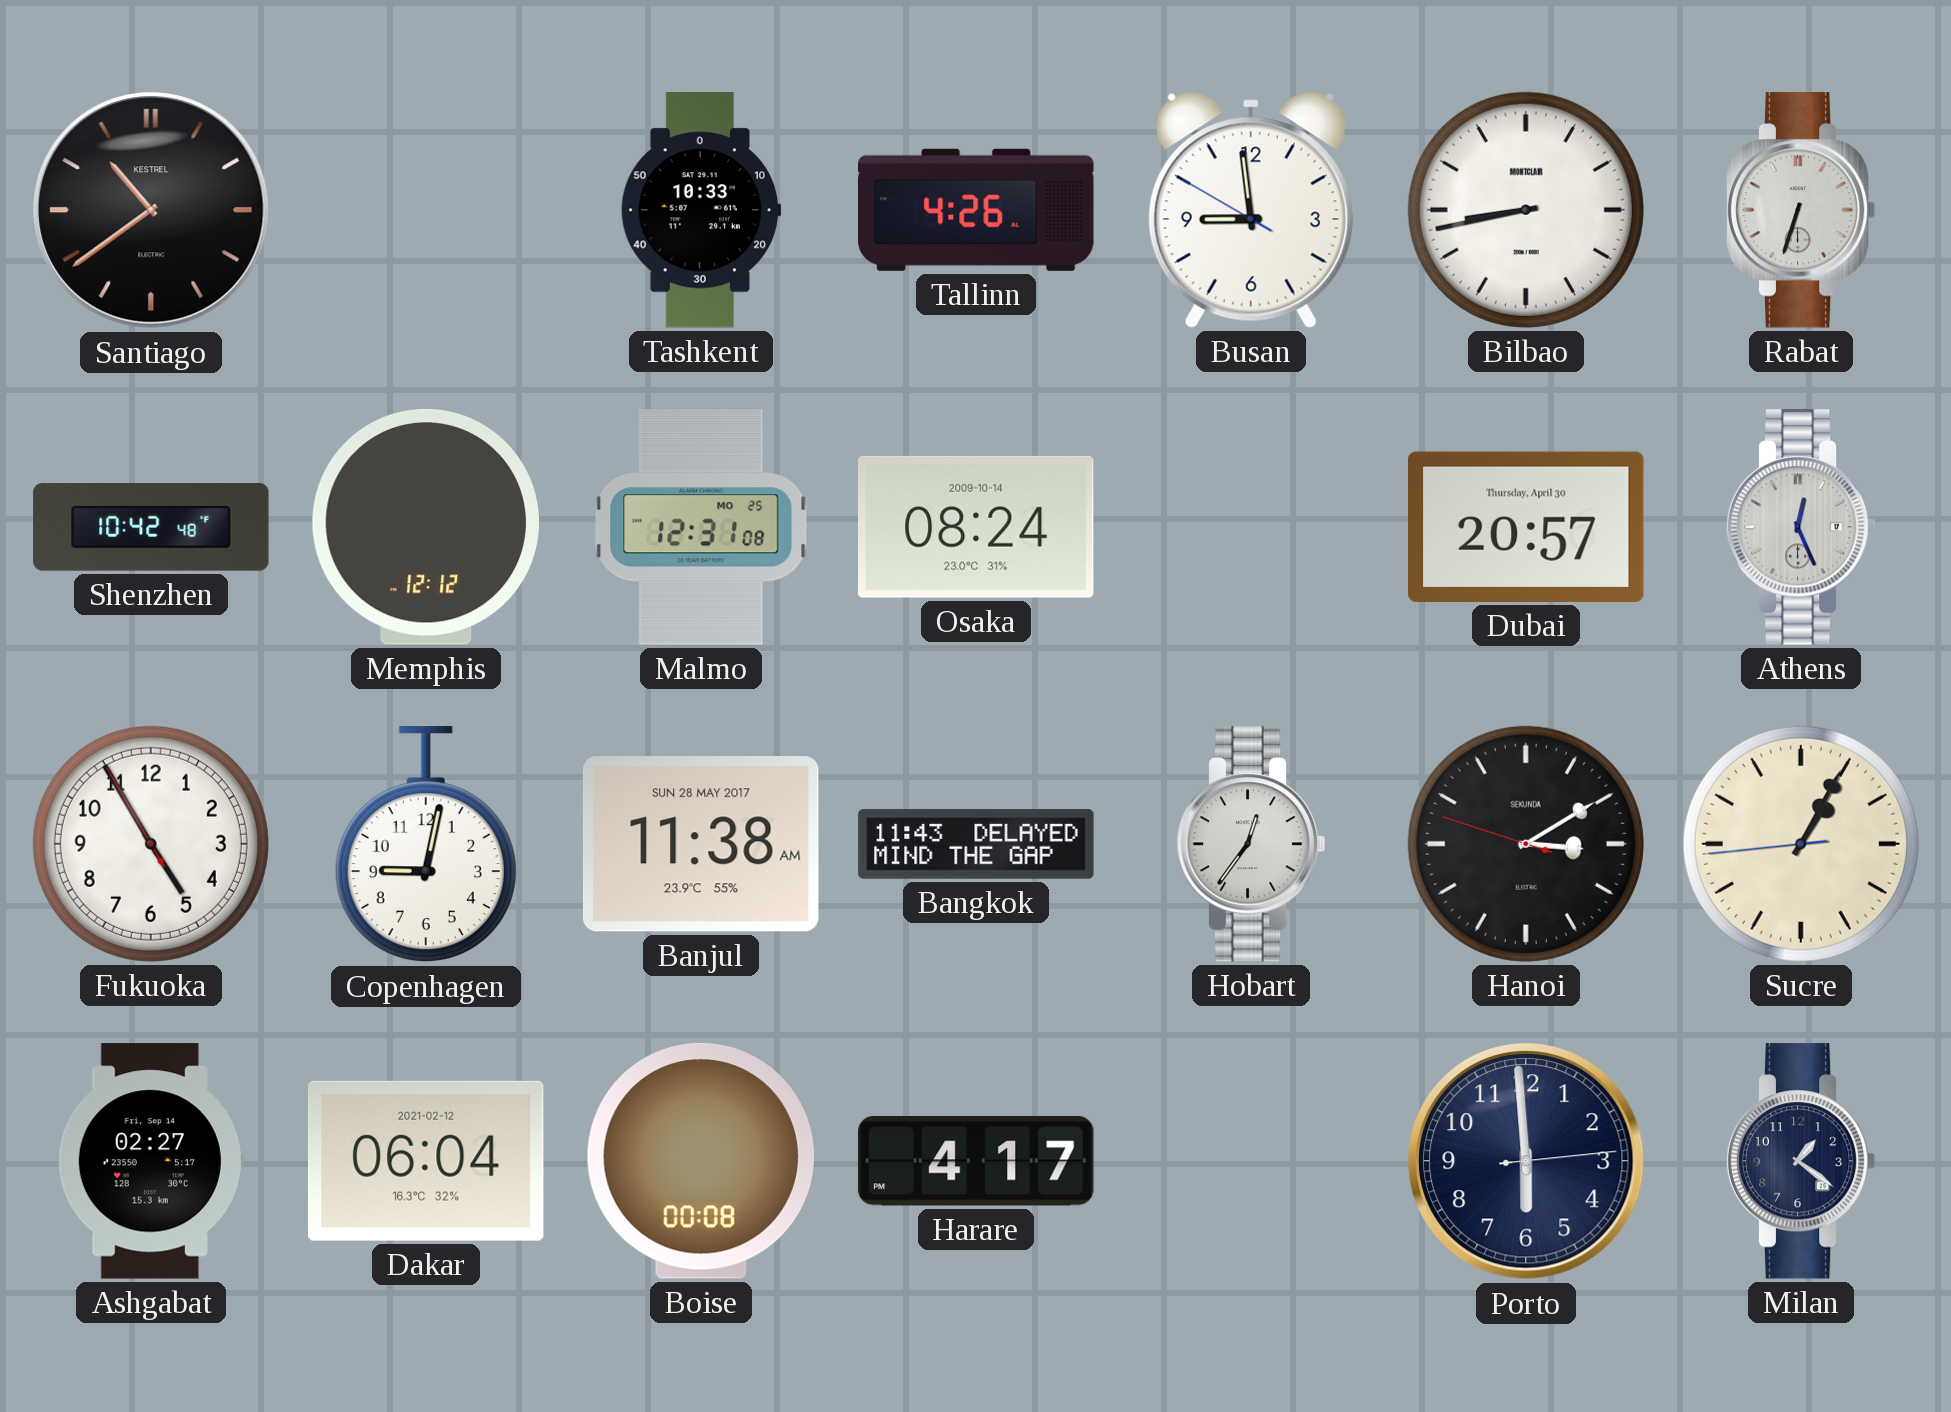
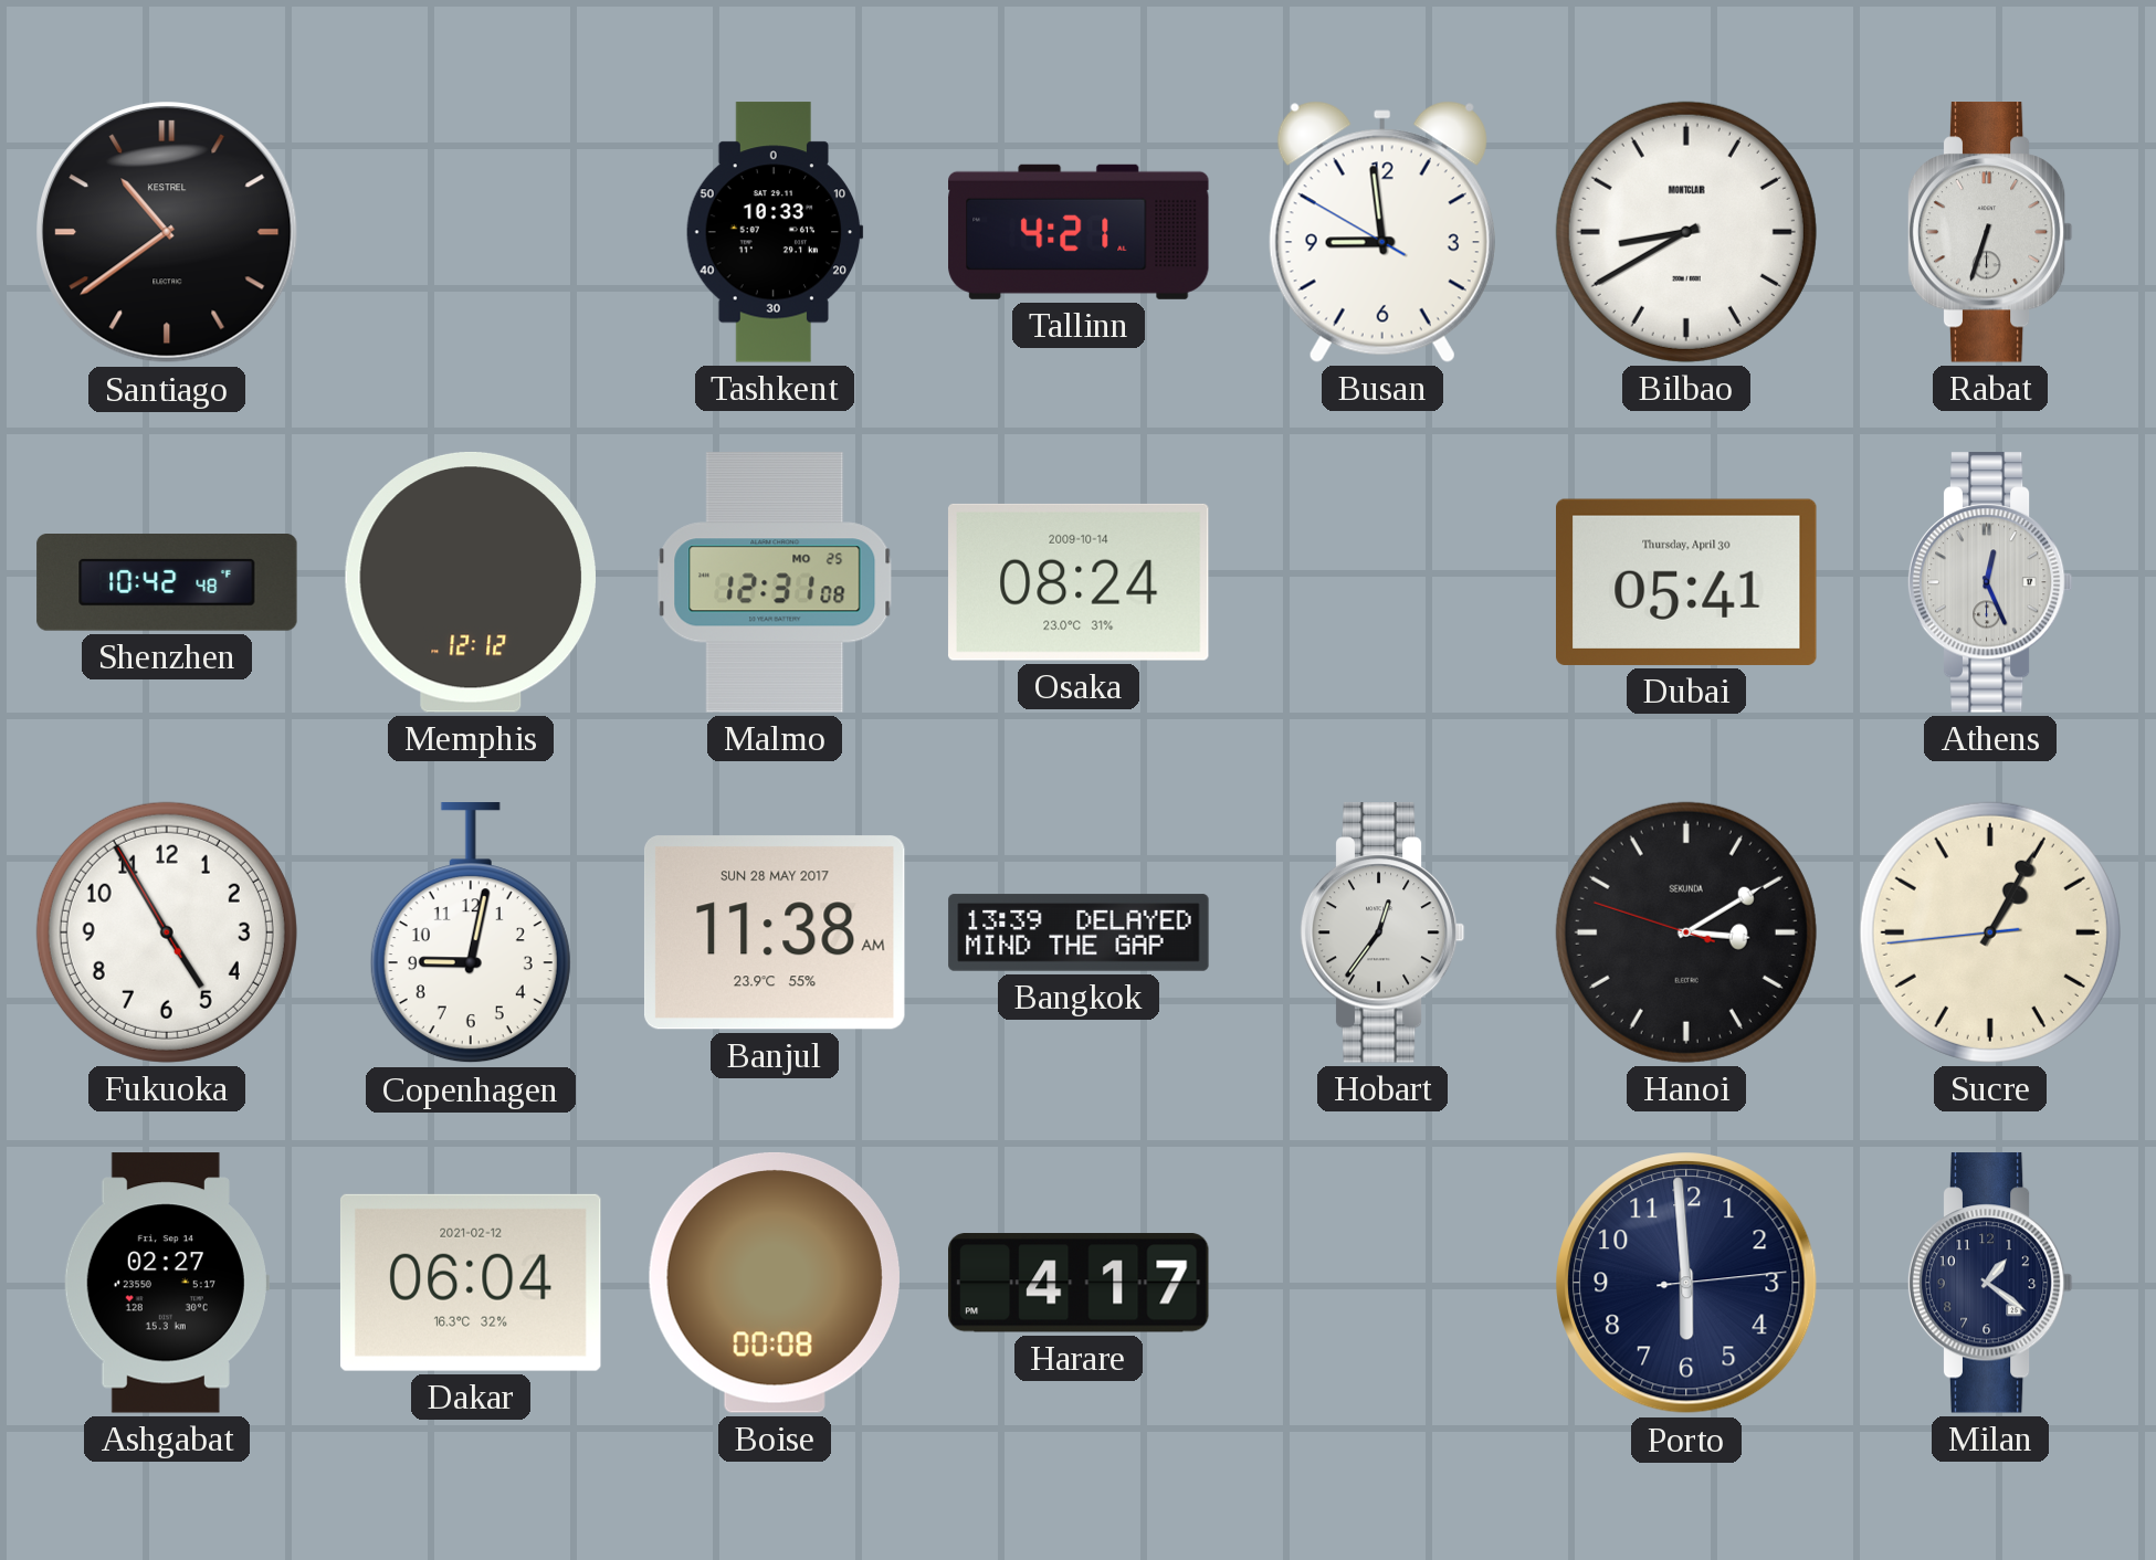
Tallinn: 4:26 -> 4:21
Bilbao: 8:43 -> 8:40
Dubai: 20:57 -> 05:41
Bangkok: 11:43 -> 13:39
